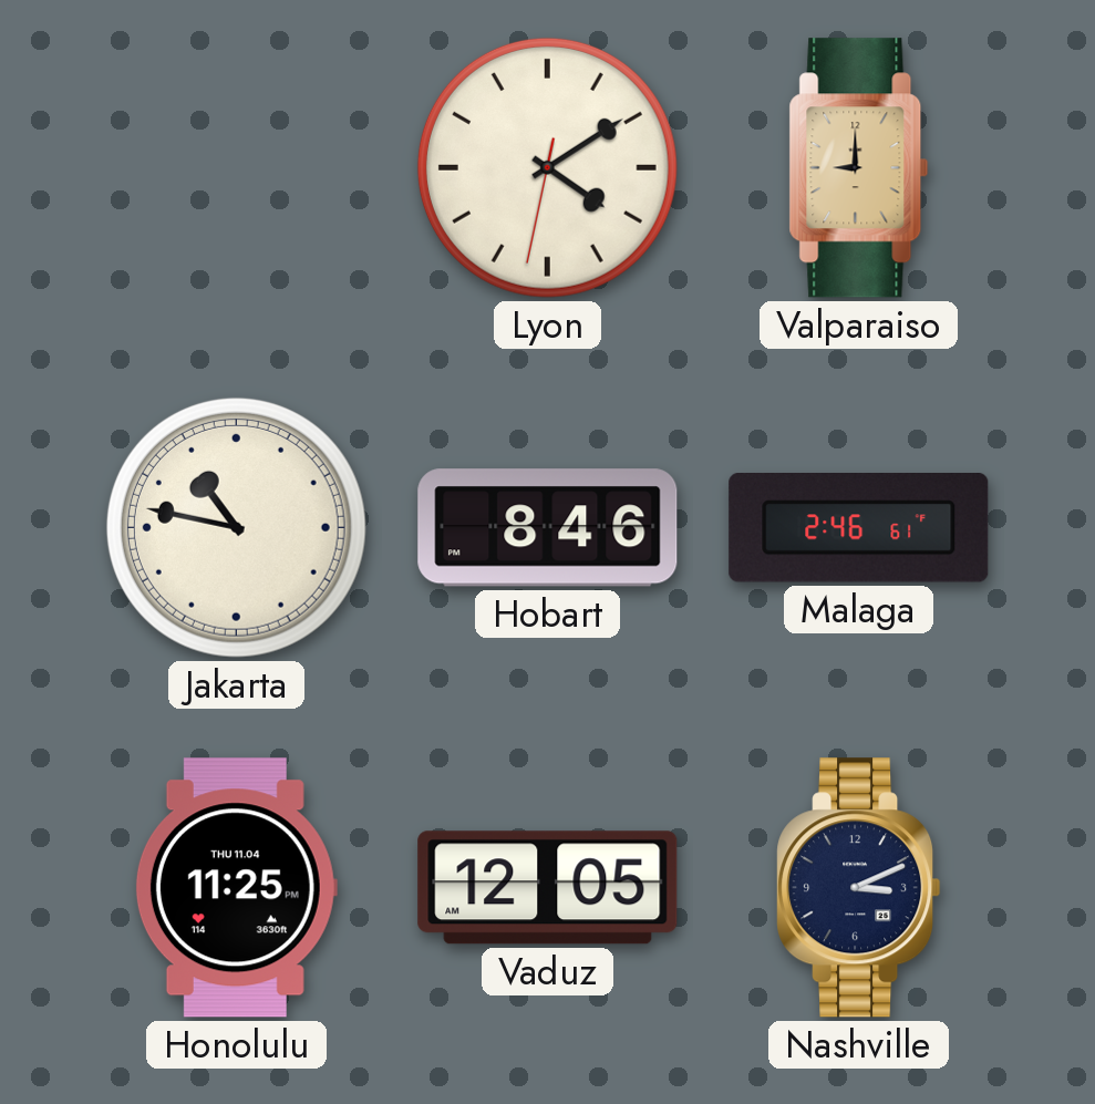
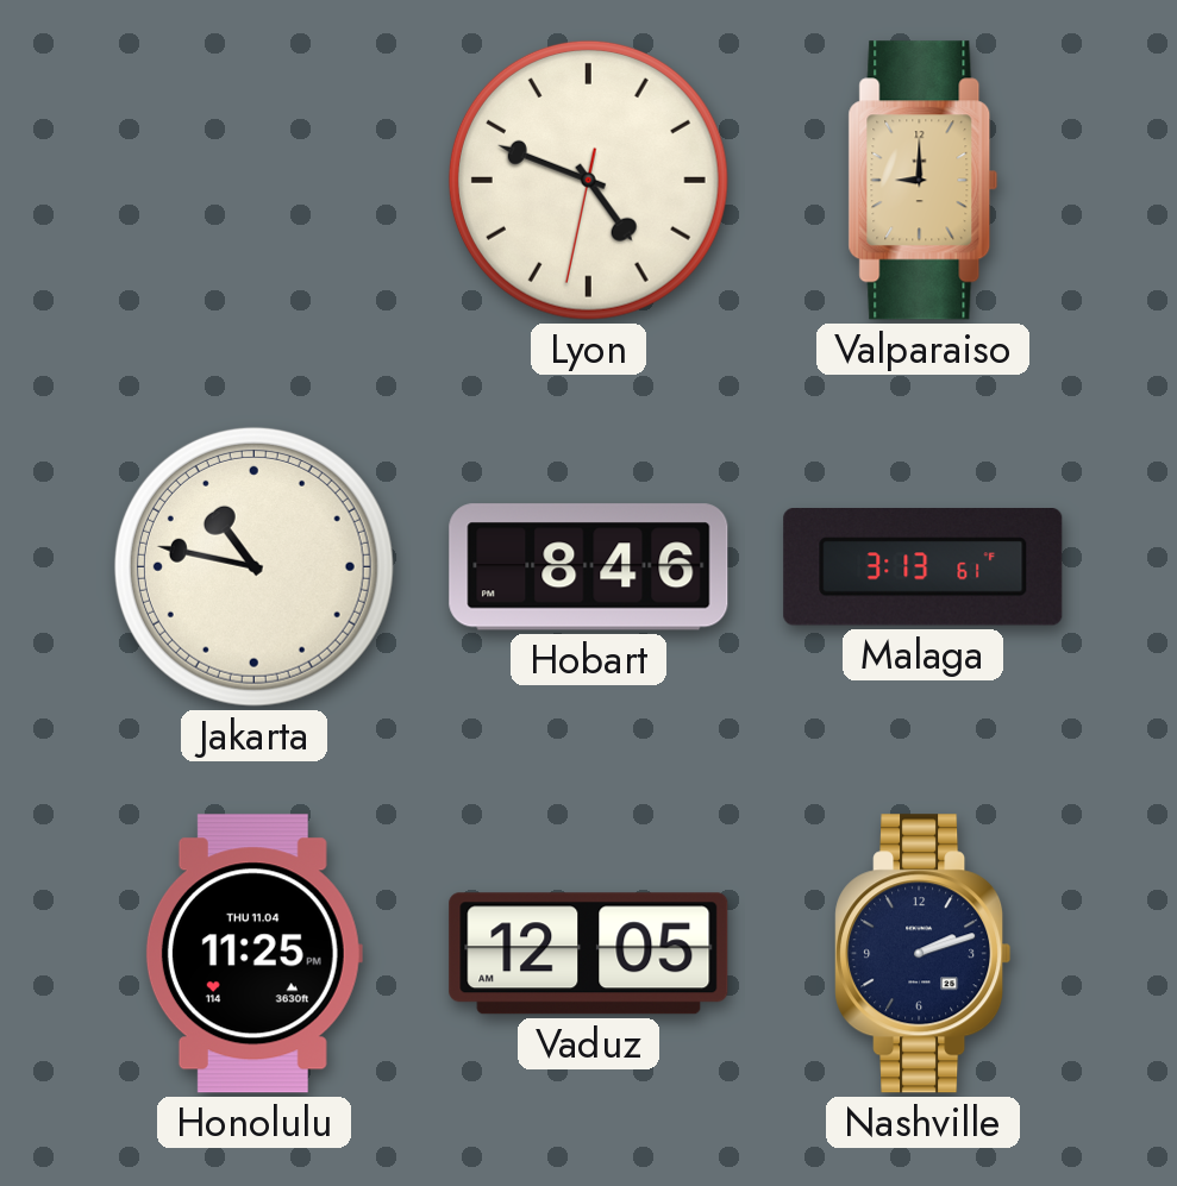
Lyon: 4:09 -> 4:48
Malaga: 2:46 -> 3:13
Nashville: 3:11 -> 2:12
